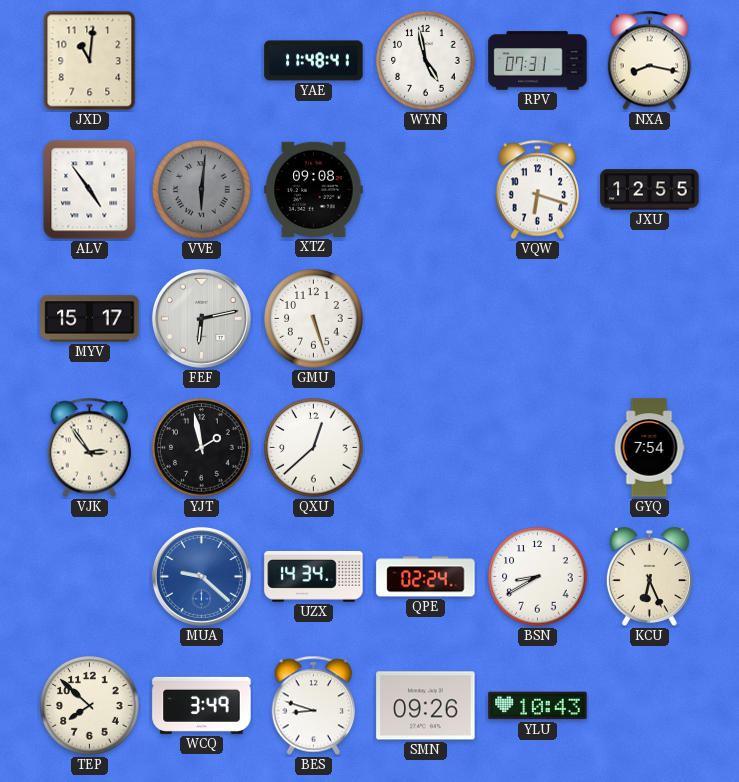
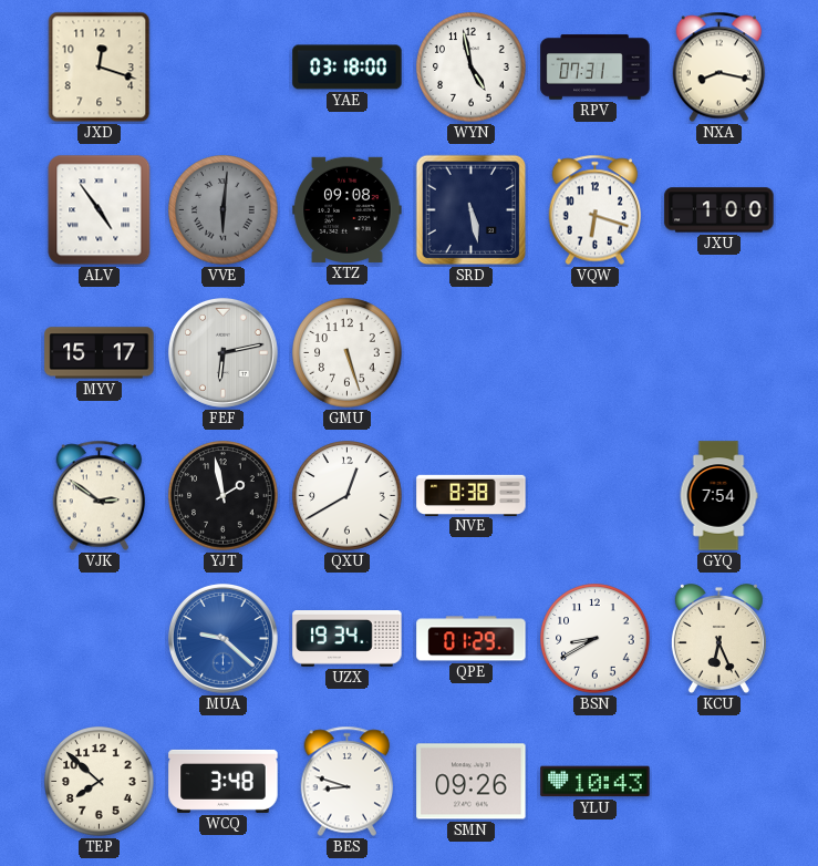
JXD: 11:01 -> 12:18
YAE: 11:48 -> 03:18
SRD: none -> 5:28
JXU: 12:55 -> 1:00
VJK: 2:54 -> 2:51
QXU: 12:38 -> 12:40
NVE: none -> 8:38
UZX: 14:34 -> 19:34
QPE: 02:24 -> 01:29
WCQ: 3:49 -> 3:48
